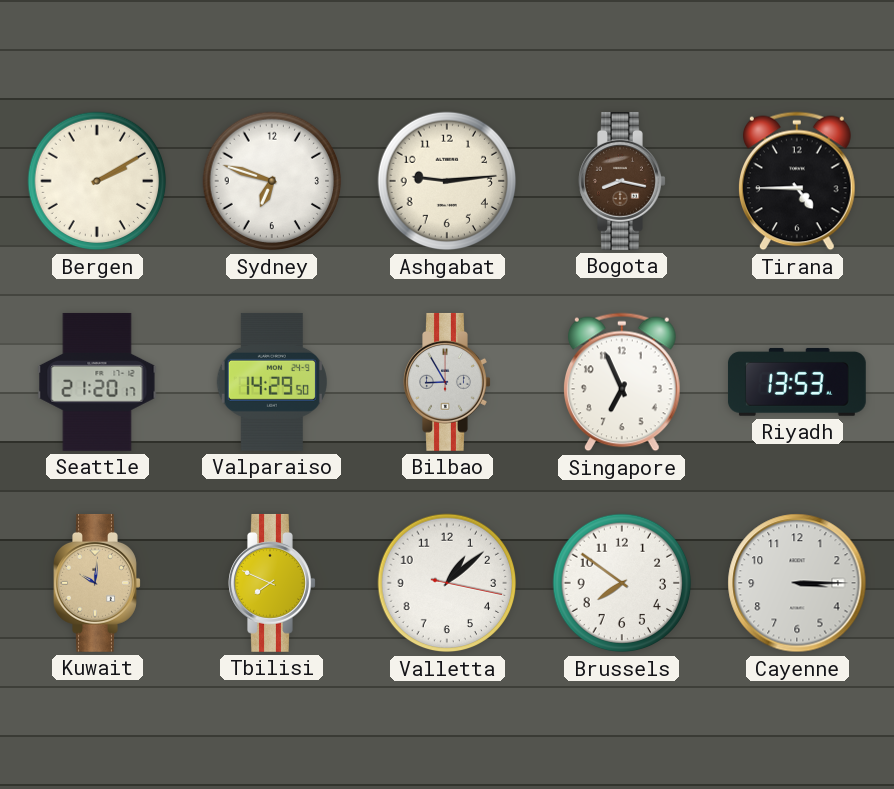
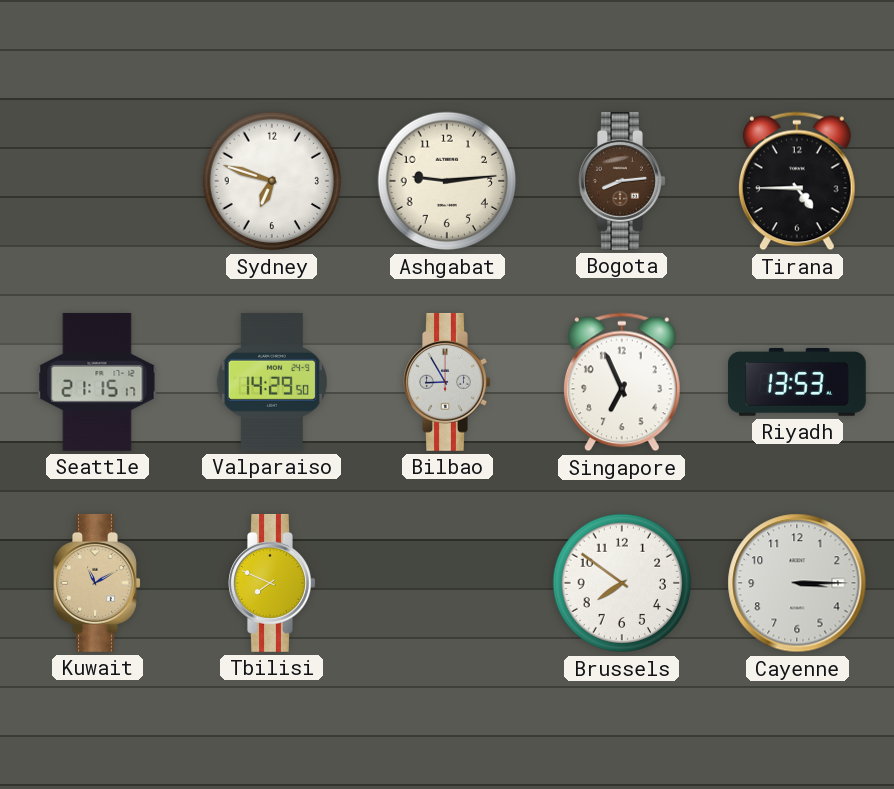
Bergen: 2:10 -> none
Bogota: 8:17 -> 8:14
Seattle: 21:20 -> 21:15
Kuwait: 10:01 -> 11:10
Valletta: 1:08 -> none
